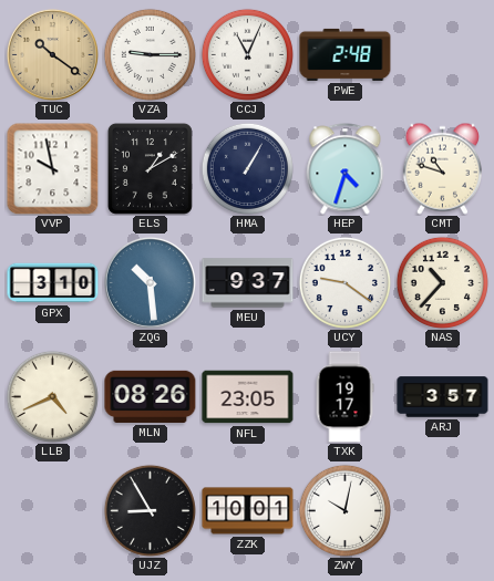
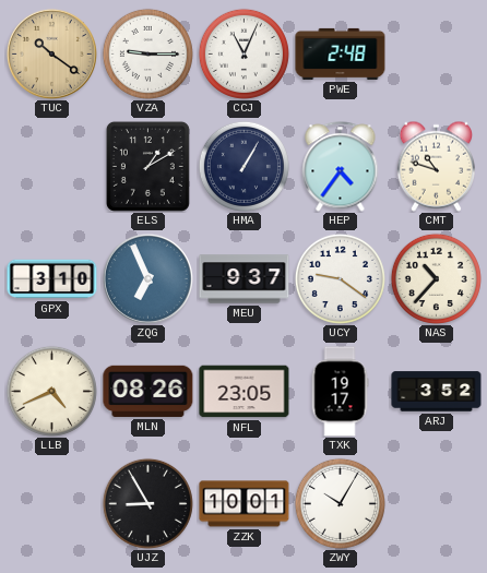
VVP: 9:58 -> none
HEP: 4:33 -> 4:36
ZQG: 10:29 -> 6:56
ARJ: 3:57 -> 3:52
ZWY: 10:02 -> 10:05
